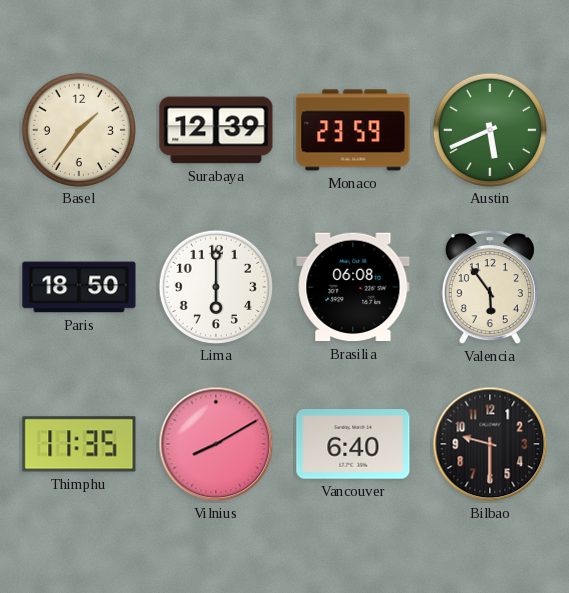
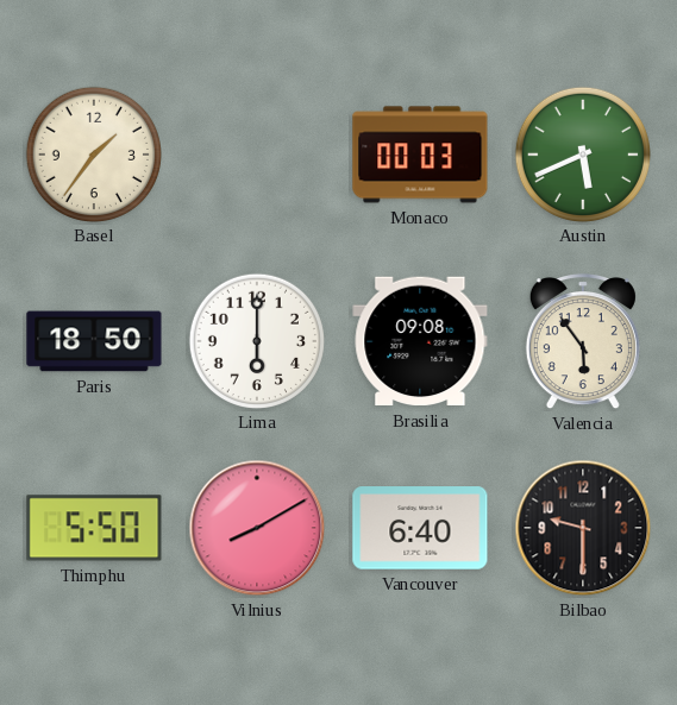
Surabaya: 12:39 -> none
Monaco: 23:59 -> 00:03
Brasilia: 06:08 -> 09:08
Thimphu: 11:35 -> 5:50
